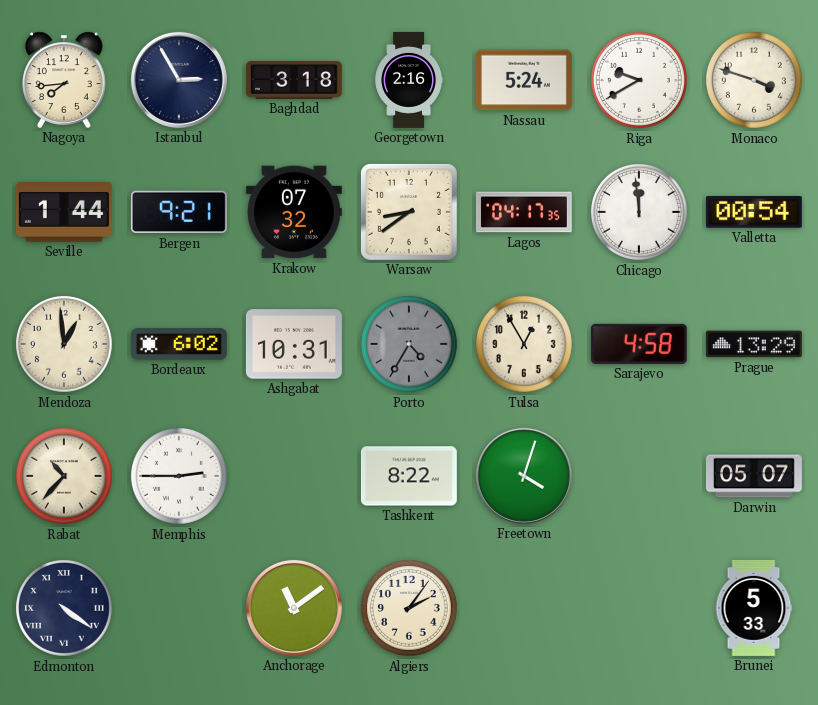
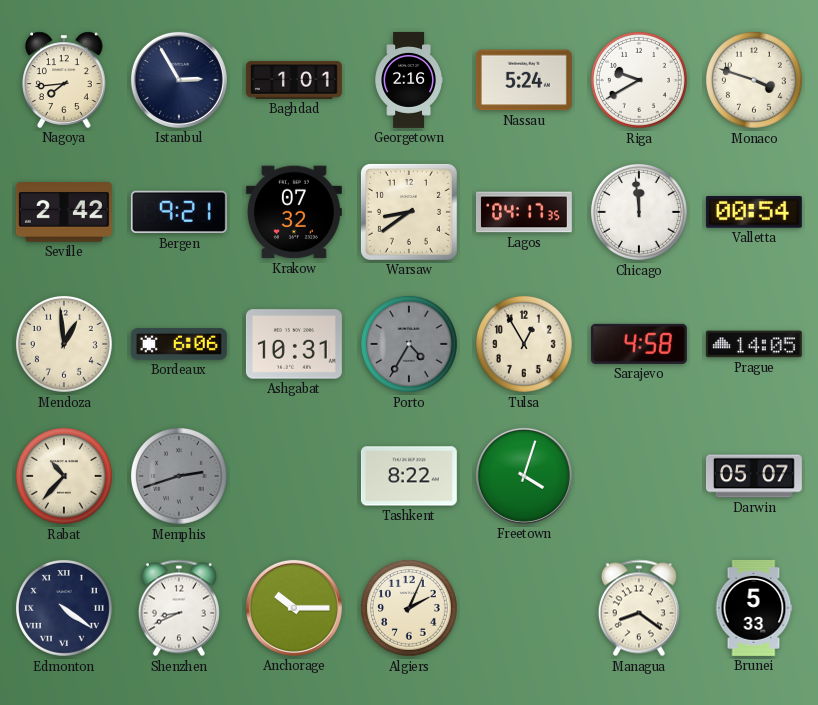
Baghdad: 3:18 -> 1:01
Seville: 1:44 -> 2:42
Bordeaux: 6:02 -> 6:06
Prague: 13:29 -> 14:05
Memphis: 2:45 -> 2:42
Memphis dial: white -> grey
Shenzhen: none -> 8:41
Anchorage: 11:09 -> 10:15
Algiers: 2:06 -> 2:04
Managua: none -> 8:21
